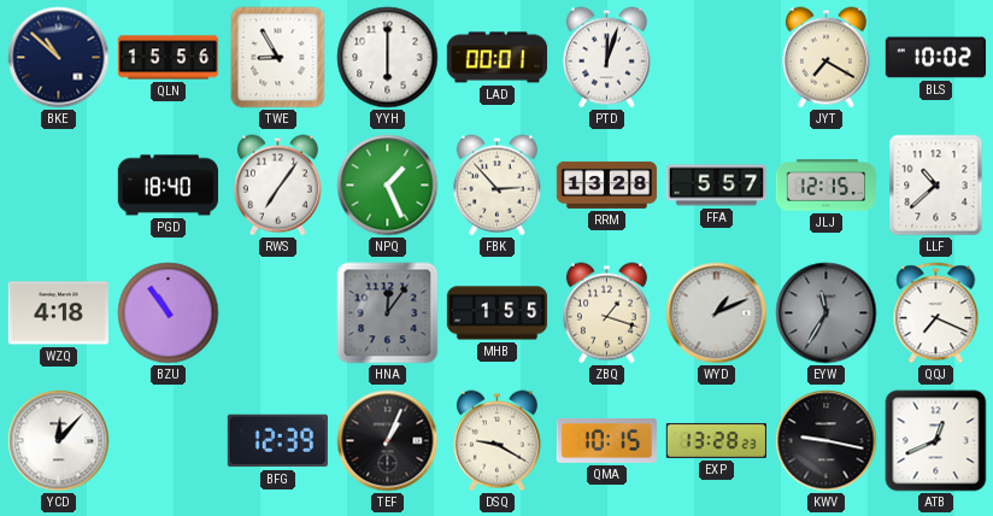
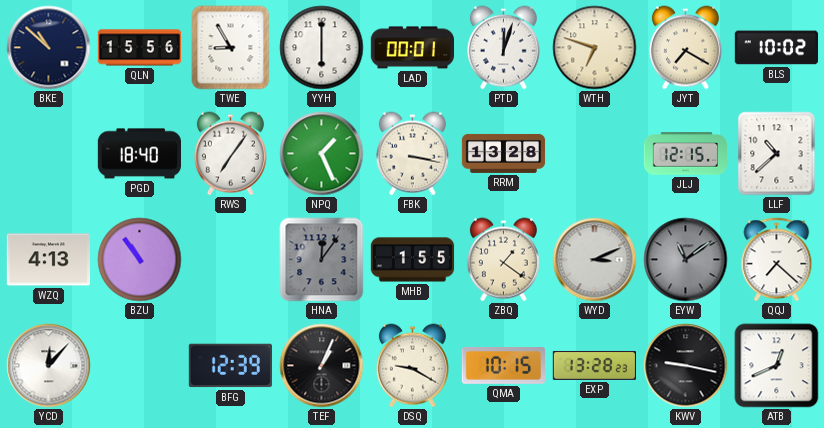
WTH: none -> 6:48
FBK: 2:53 -> 3:17
FFA: 5:57 -> none
WZQ: 4:18 -> 4:13
ZBQ: 1:18 -> 1:21
WYD: 1:11 -> 3:11
EYW: 11:35 -> 11:09
QQJ: 7:19 -> 7:22
